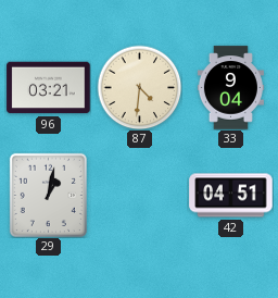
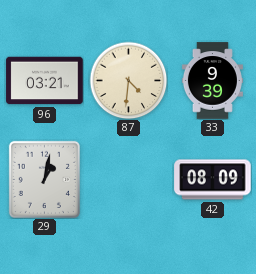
33: 9:04 -> 9:39
42: 04:51 -> 08:09
